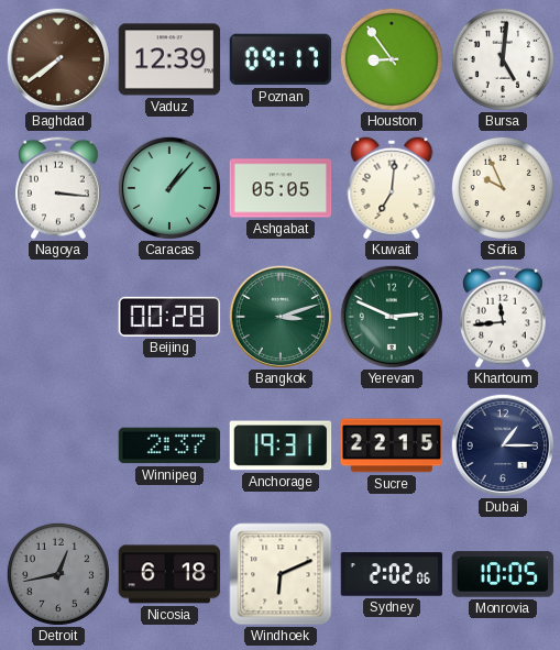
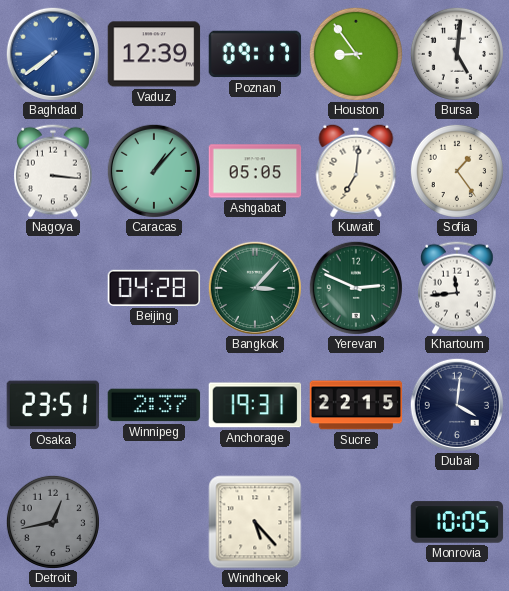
Baghdad dial: brown -> blue
Sofia: 9:56 -> 1:24
Beijing: 00:28 -> 04:28
Bangkok: 3:12 -> 3:07
Osaka: none -> 23:51
Dubai: 1:15 -> 4:01
Nicosia: 6:18 -> none
Windhoek: 6:11 -> 5:23
Sydney: 2:02 -> none
